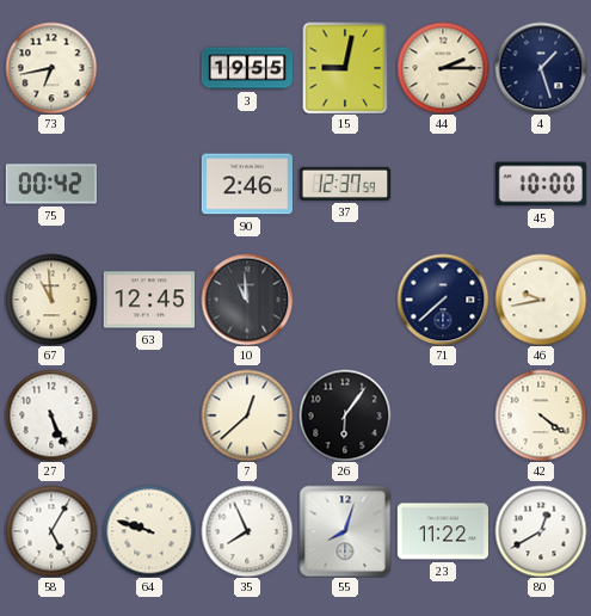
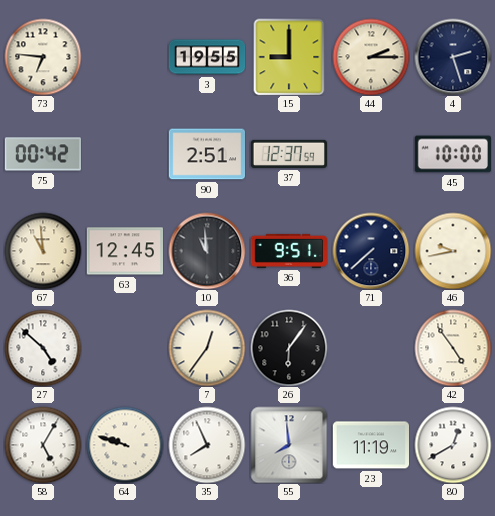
73: 6:43 -> 6:46
15: 9:02 -> 9:00
4: 1:27 -> 2:27
90: 2:46 -> 2:51
36: none -> 9:51
27: 5:26 -> 4:52
7: 12:38 -> 12:36
42: 4:21 -> 4:54
55: 8:03 -> 7:59
23: 11:22 -> 11:19
